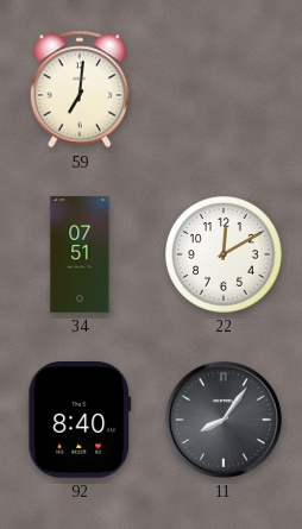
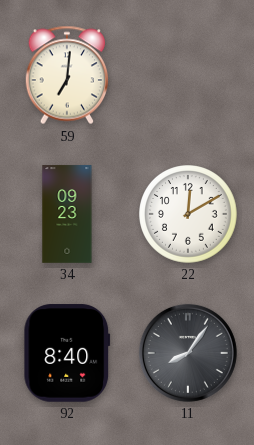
34: 07:51 -> 09:23
